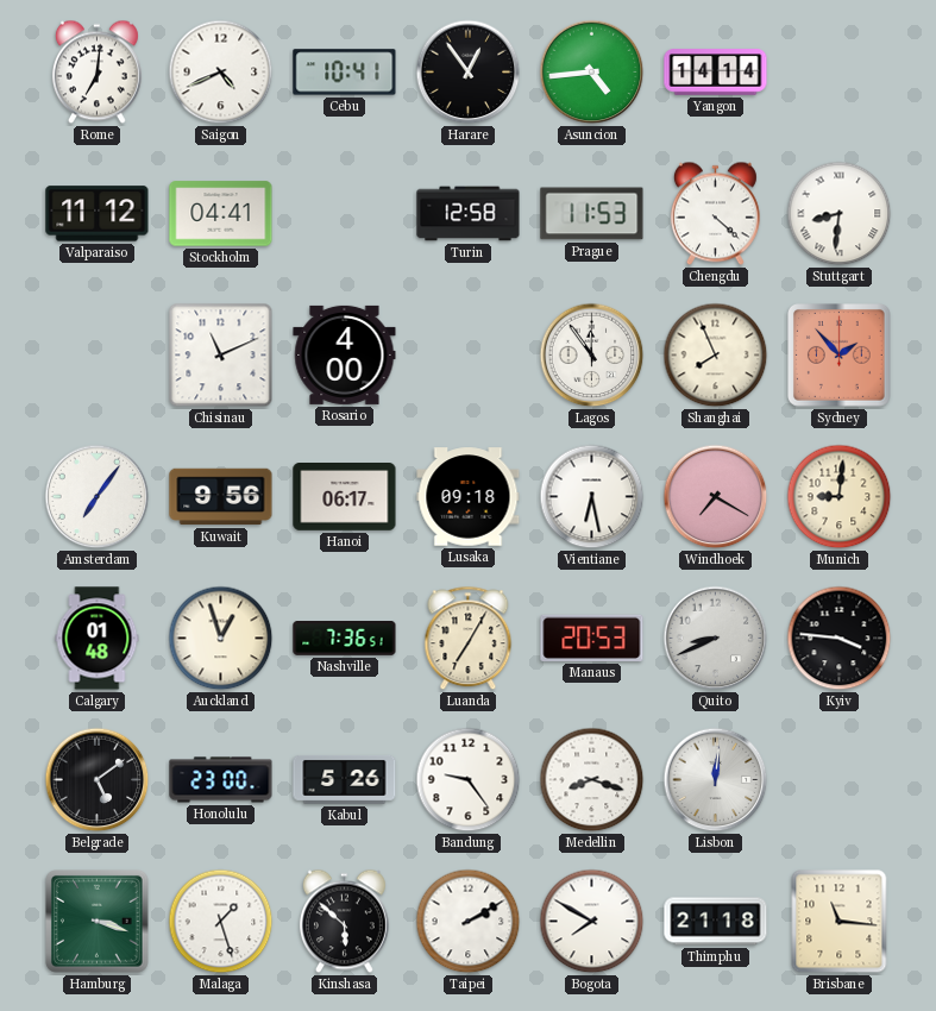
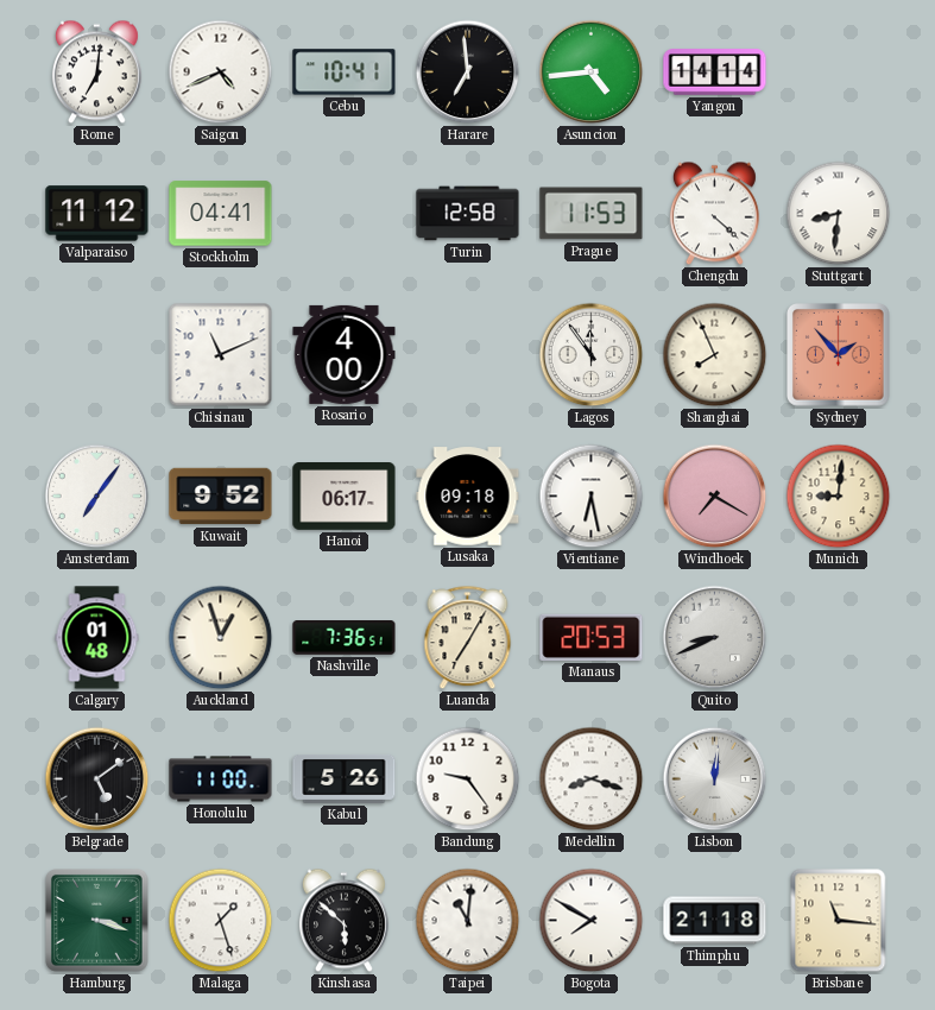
Harare: 12:54 -> 6:59
Kuwait: 9:56 -> 9:52
Kyiv: 3:46 -> none
Honolulu: 23:00 -> 11:00
Taipei: 2:10 -> 11:01
